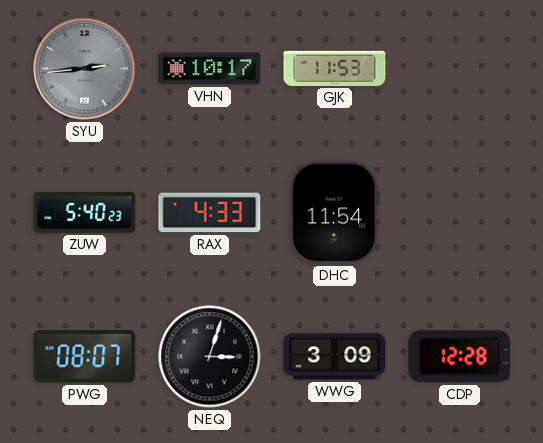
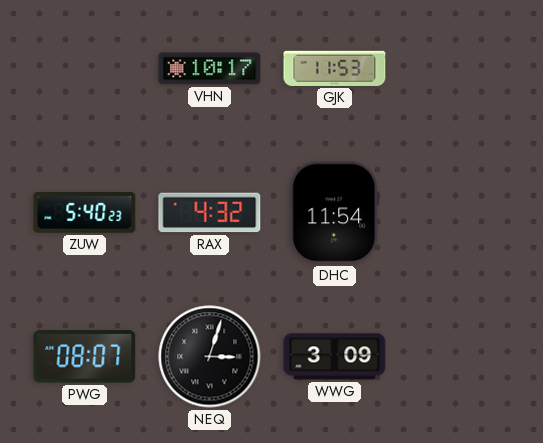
SYU: 2:44 -> none
RAX: 4:33 -> 4:32
CDP: 12:28 -> none
